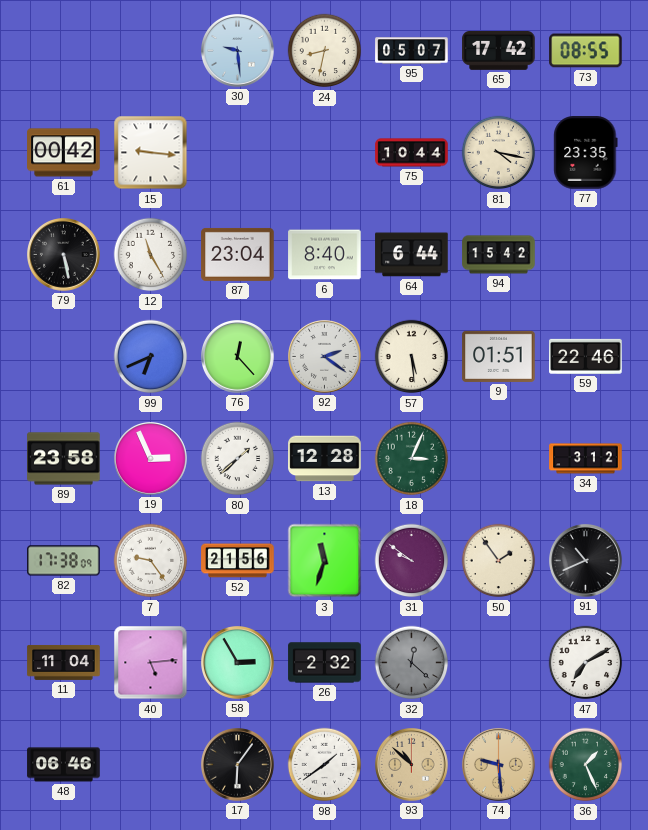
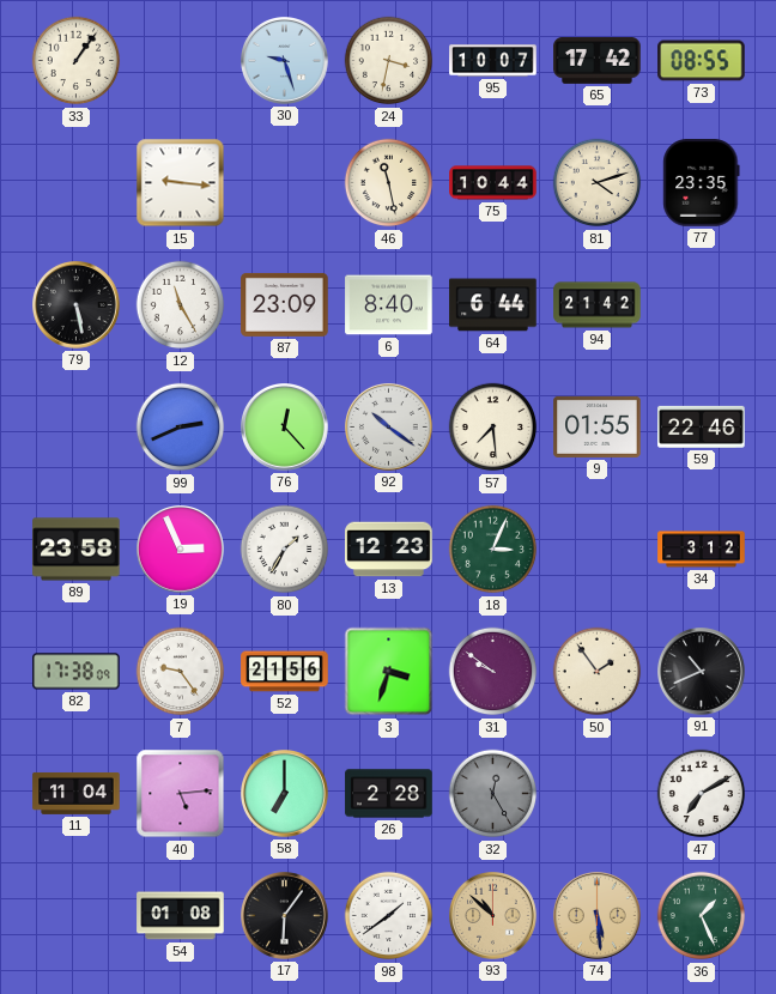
33: none -> 1:06
30: 9:29 -> 9:27
24: 8:32 -> 3:32
95: 05:07 -> 10:07
61: 00:42 -> none
46: none -> 11:28
81: 4:17 -> 4:12
87: 23:04 -> 23:09
94: 15:42 -> 21:42
99: 6:41 -> 2:41
92: 2:21 -> 10:21
57: 5:29 -> 7:29
9: 01:51 -> 01:55
80: 1:38 -> 1:35
13: 12:28 -> 12:23
3: 11:33 -> 3:33
58: 2:55 -> 7:00
26: 2:32 -> 2:28
32: 12:22 -> 12:25
48: 06:46 -> none
54: none -> 01:08
74: 9:29 -> 5:29
